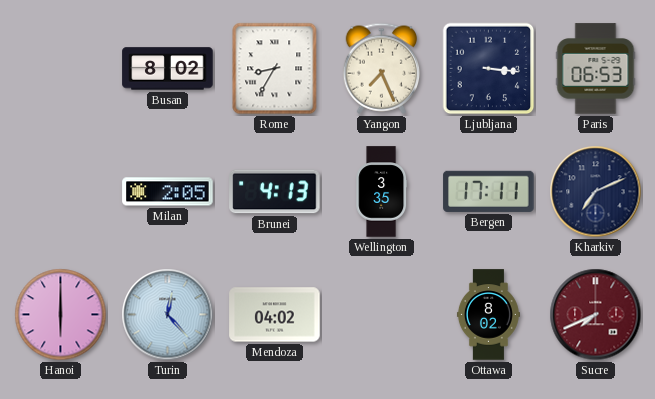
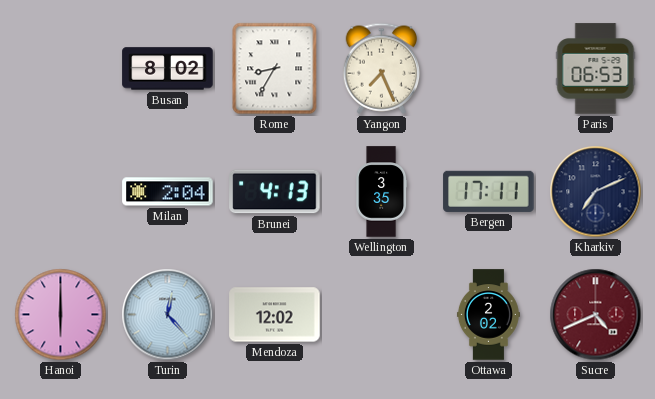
Ljubljana: 3:16 -> none
Milan: 2:05 -> 2:04
Mendoza: 04:02 -> 12:02
Ottawa: 8:02 -> 2:02
Sucre: 7:41 -> 4:41
